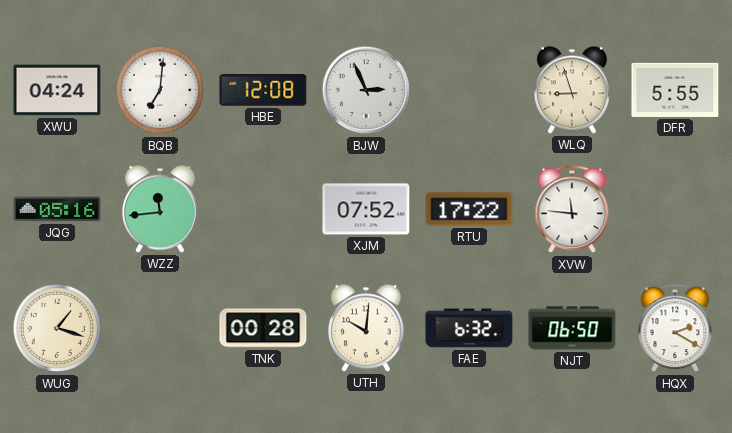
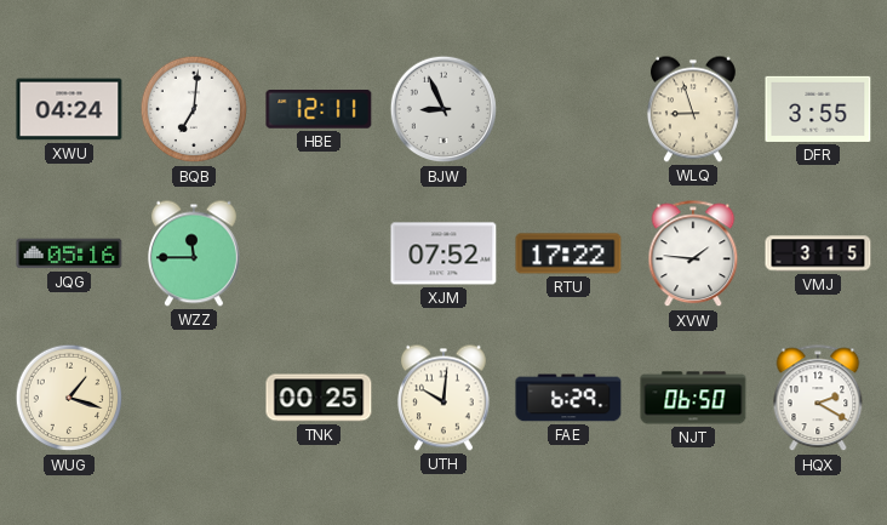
HBE: 12:08 -> 12:11
BJW: 2:56 -> 8:56
DFR: 5:55 -> 3:55
WZZ: 11:44 -> 11:45
XVW: 11:46 -> 1:46
VMJ: none -> 3:15
TNK: 00:28 -> 00:25
FAE: 6:32 -> 6:29
